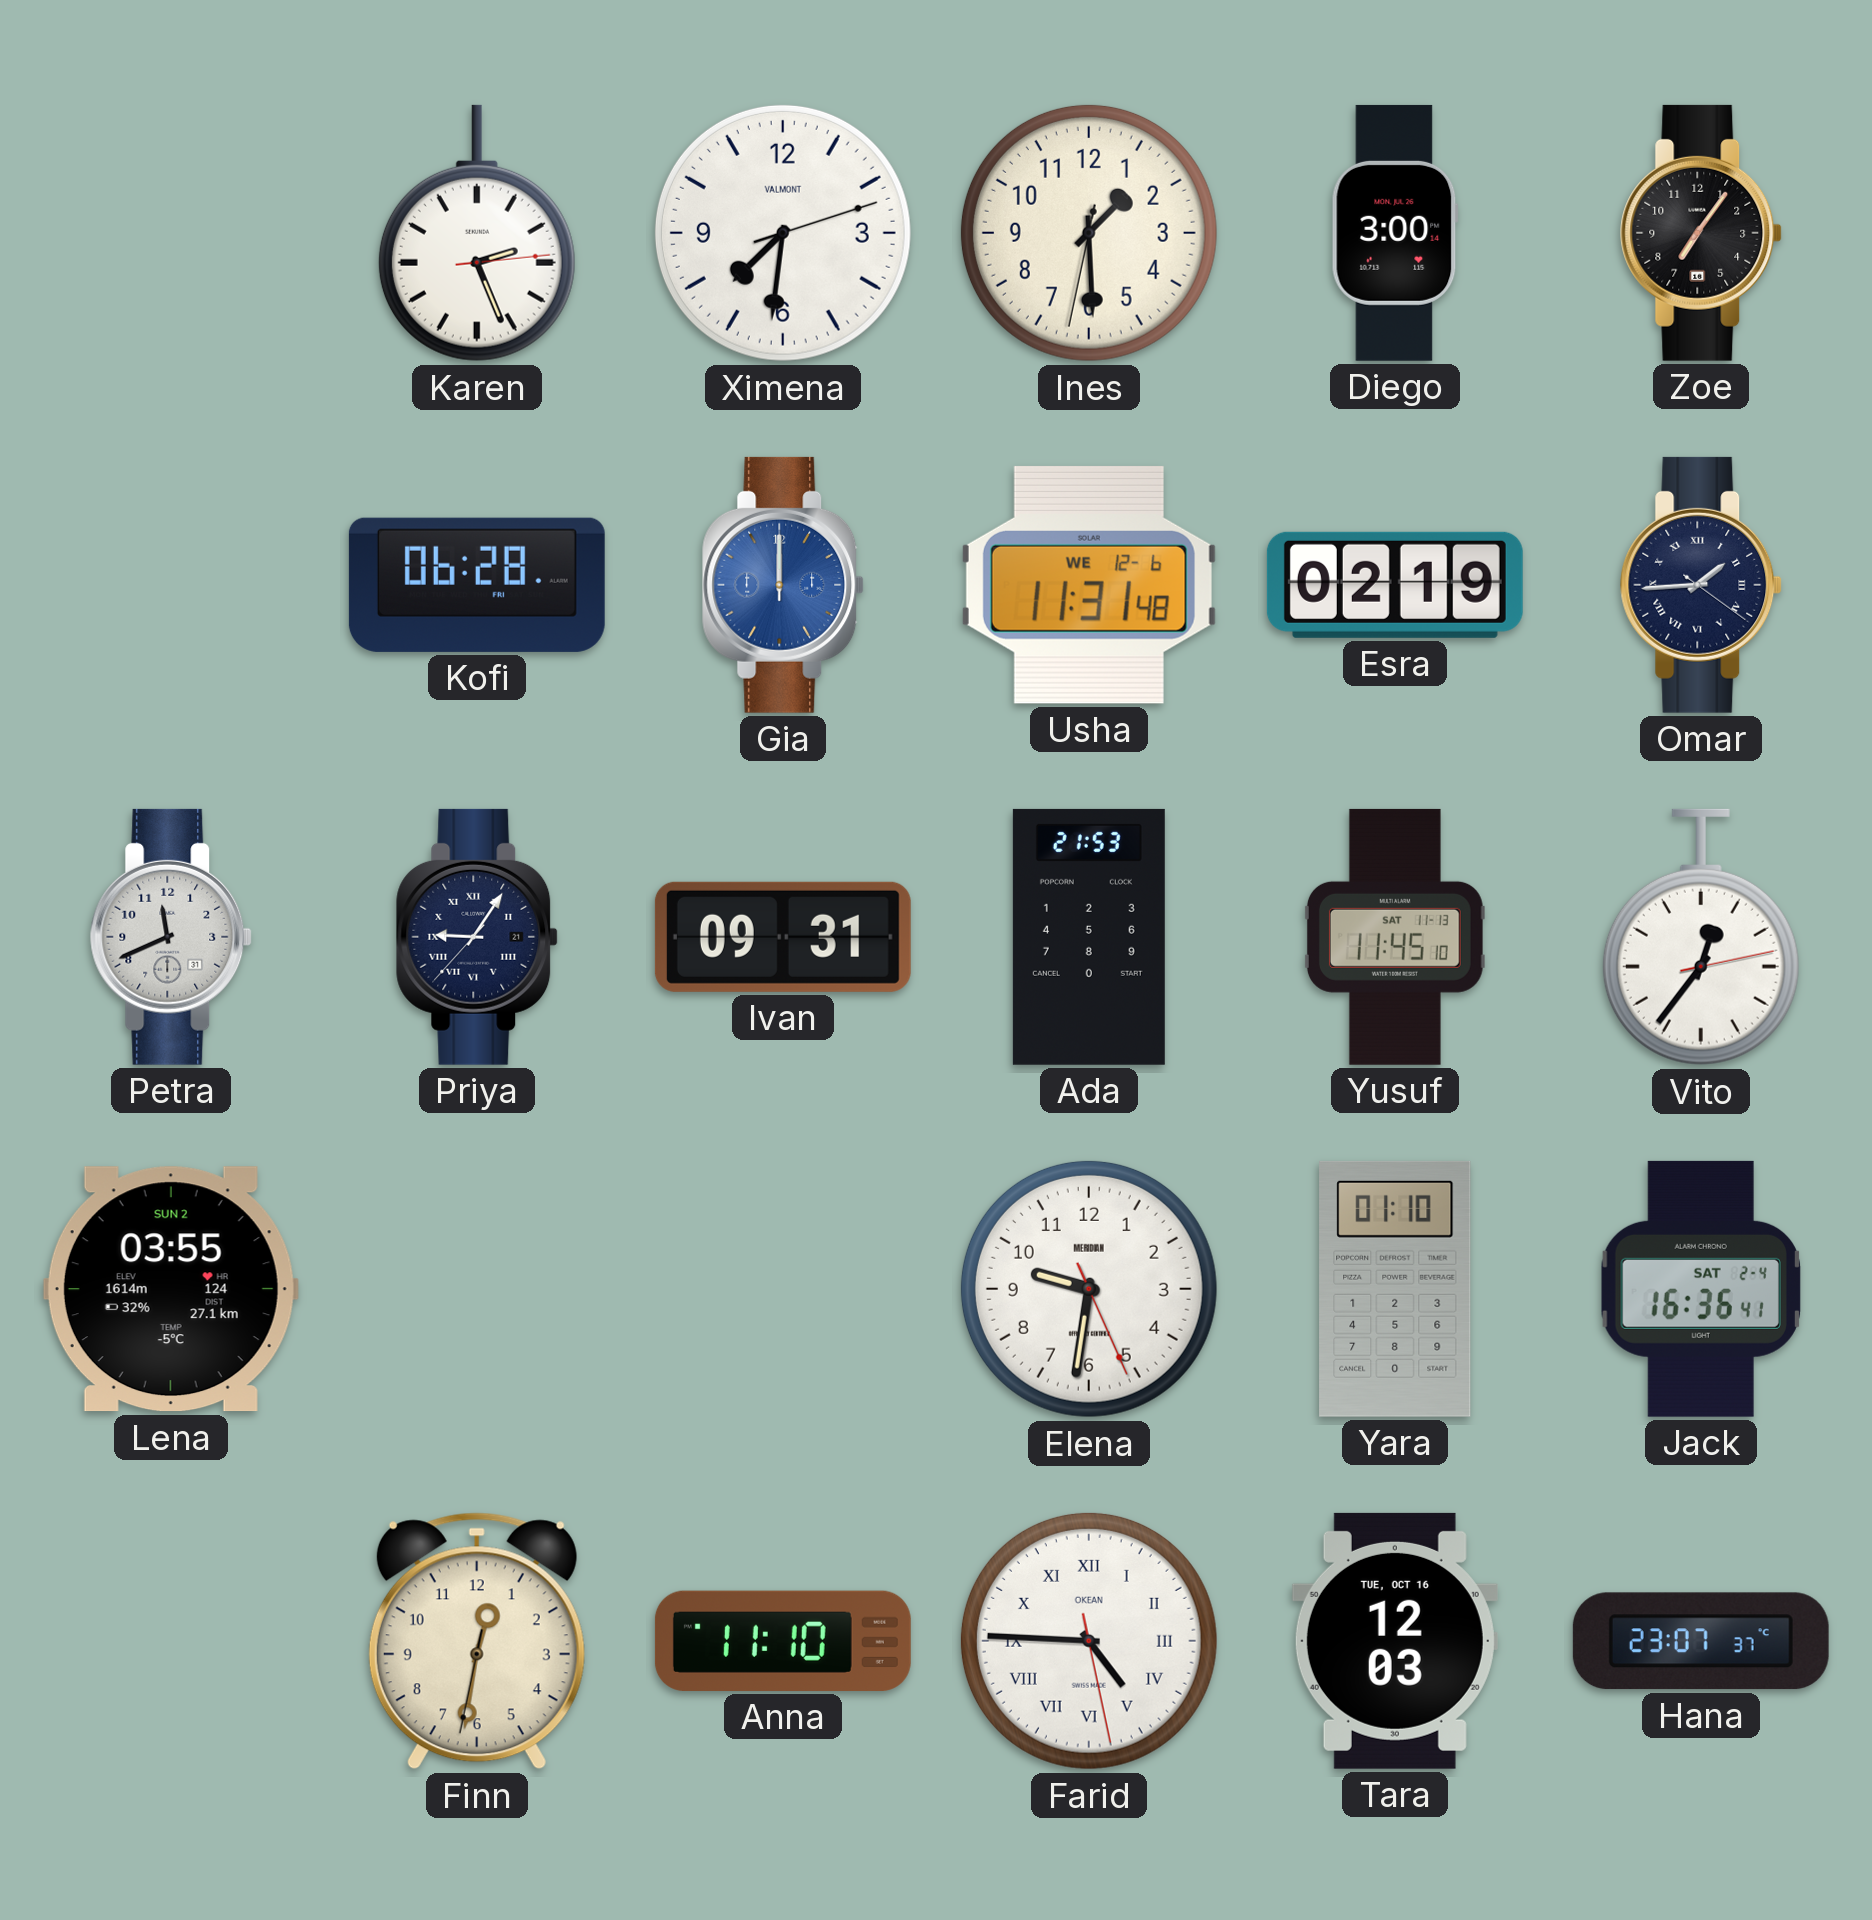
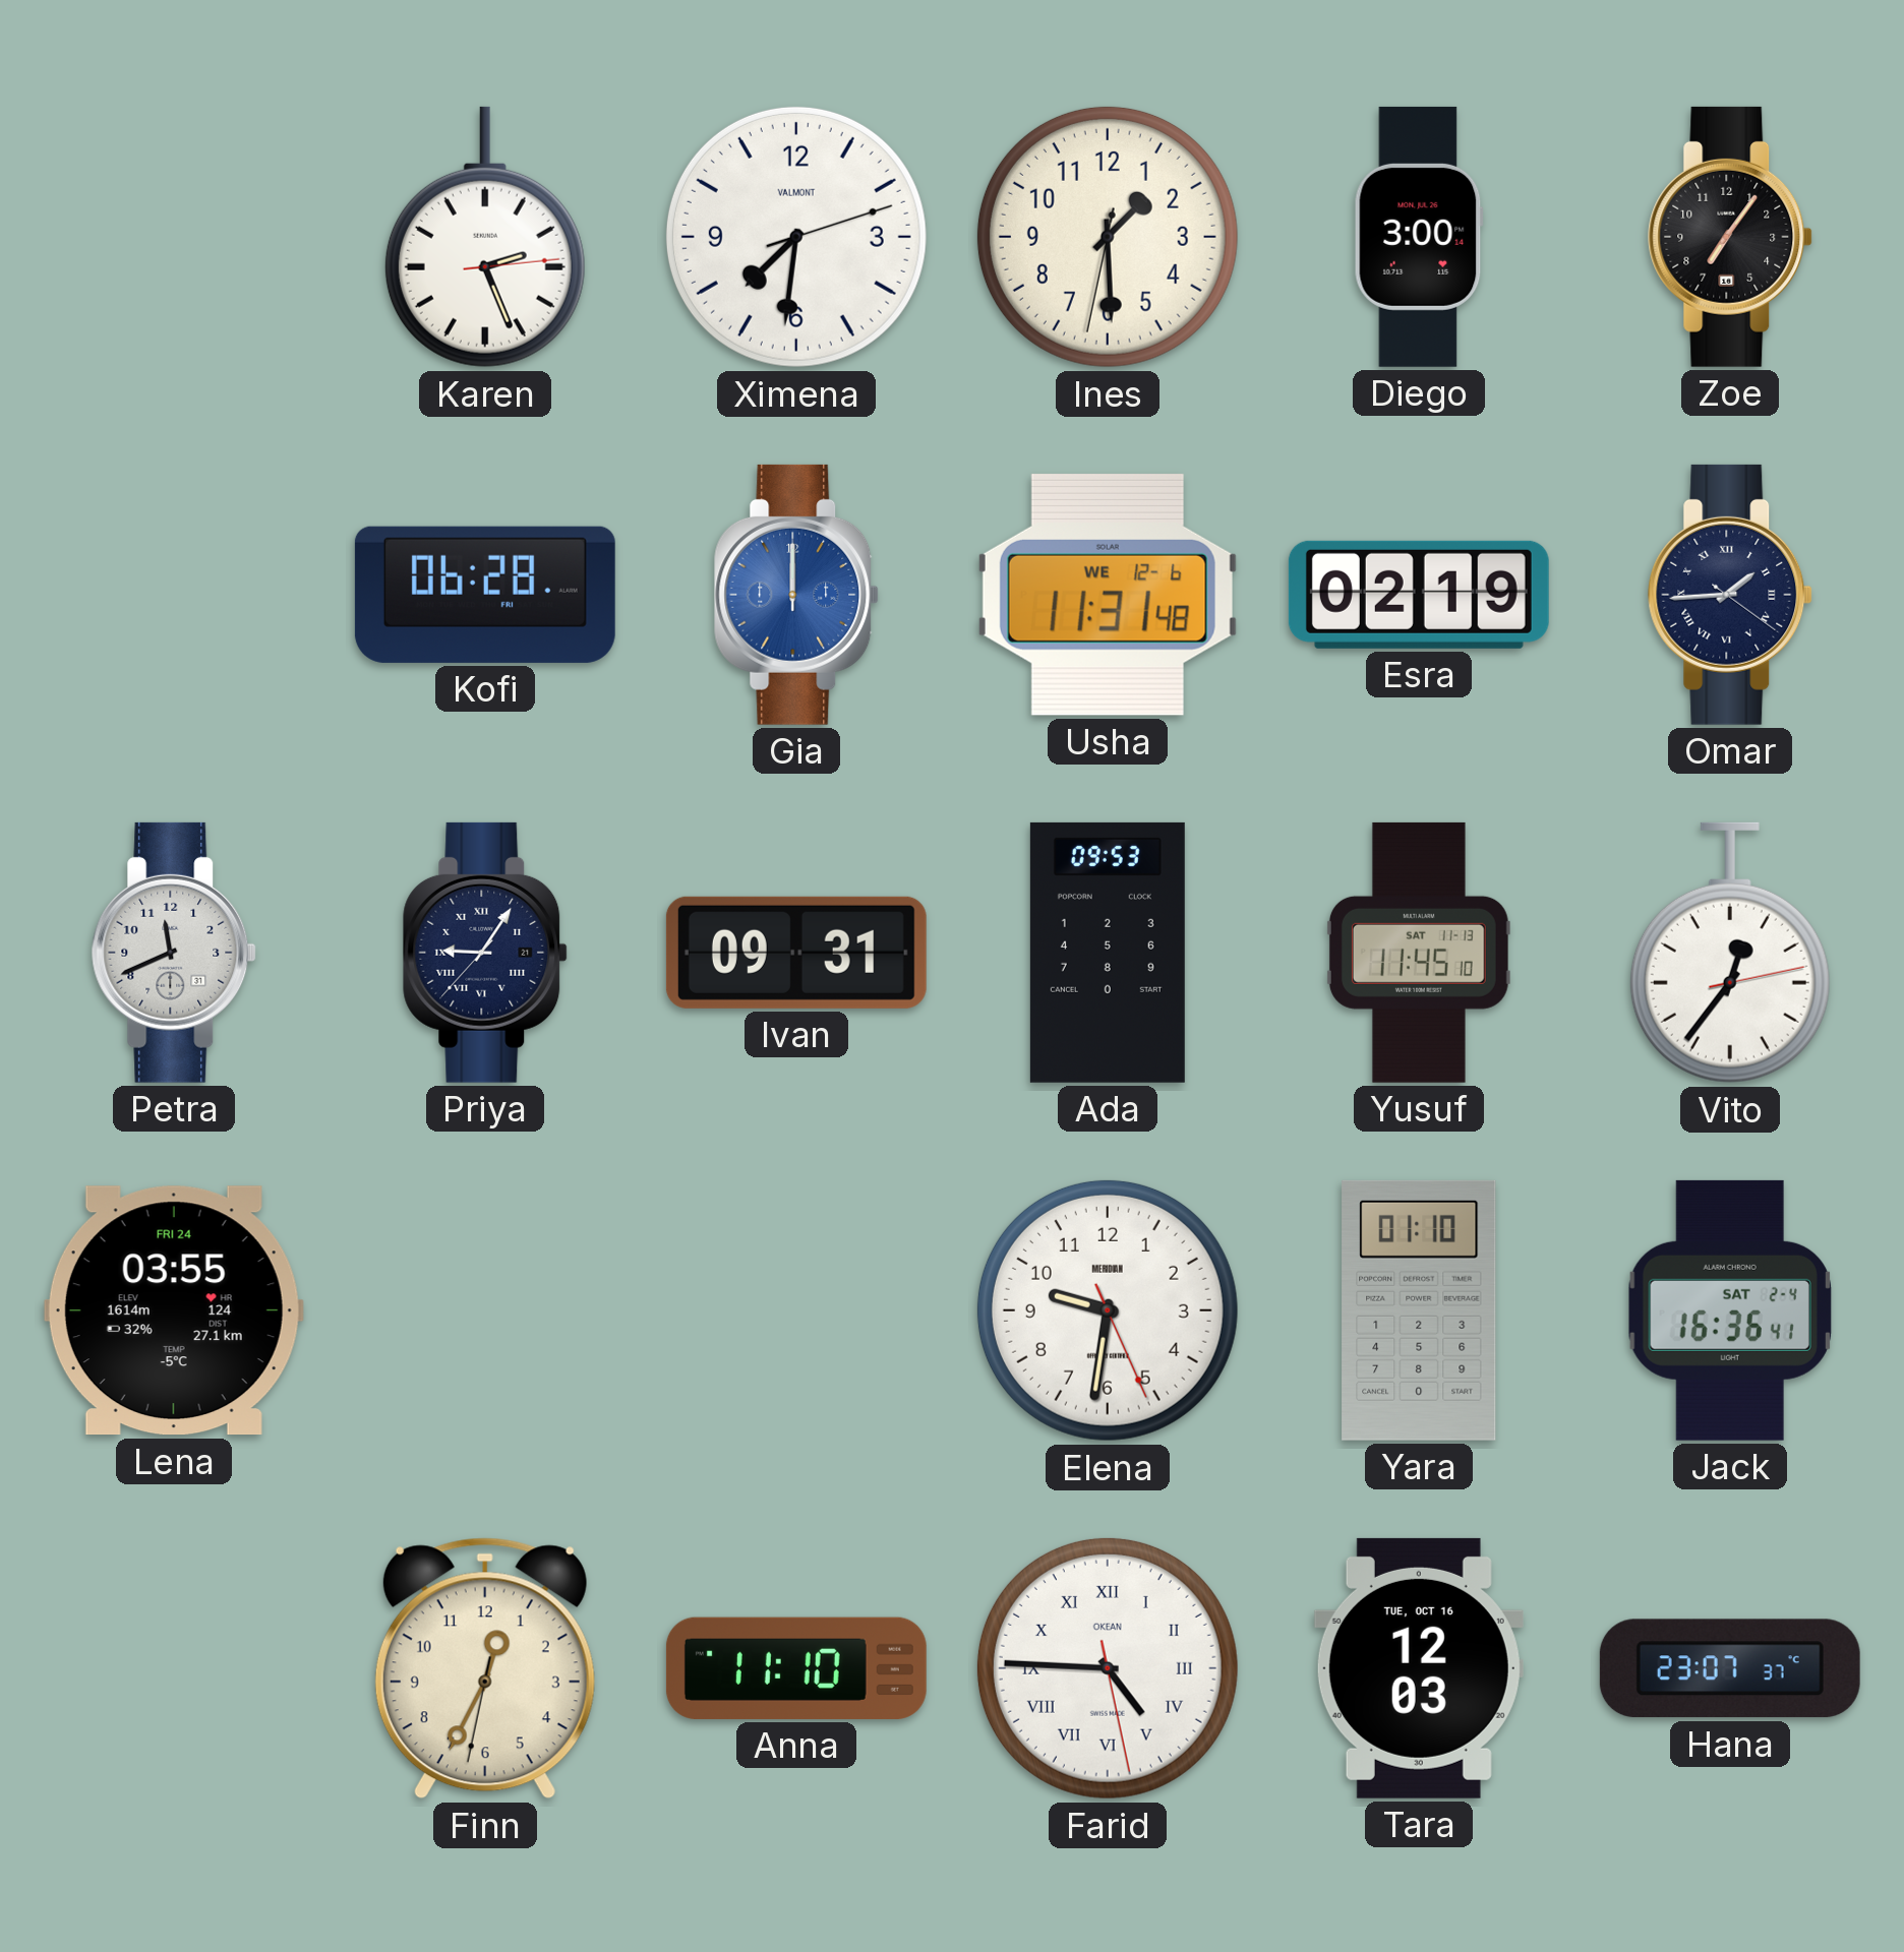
Ada: 21:53 -> 09:53
Lena date: SUN 2 -> FRI 24
Finn: 12:31 -> 12:34
